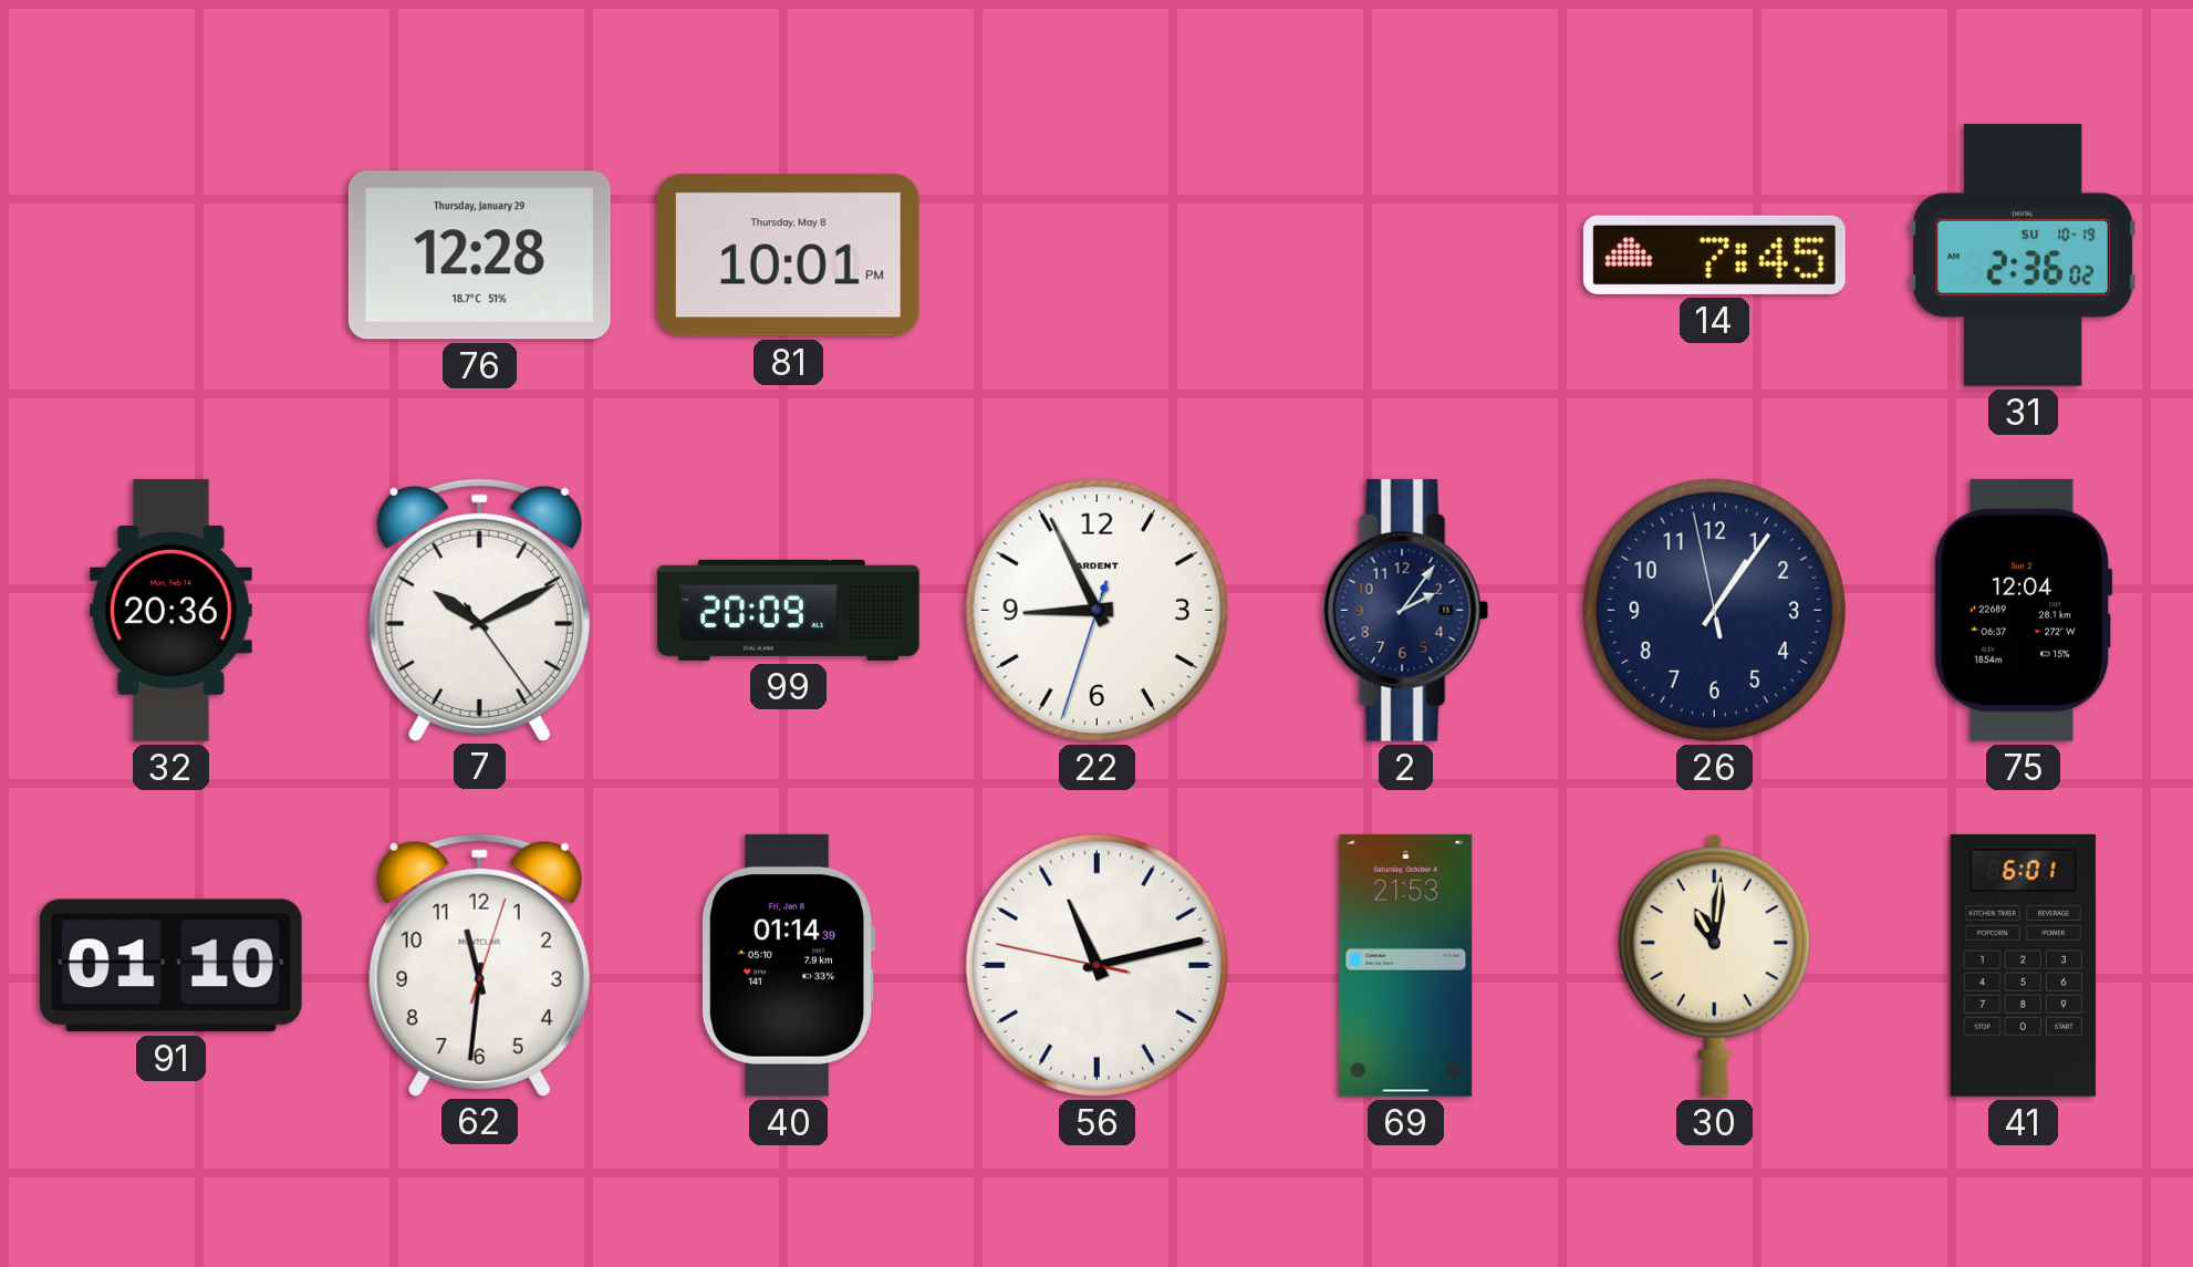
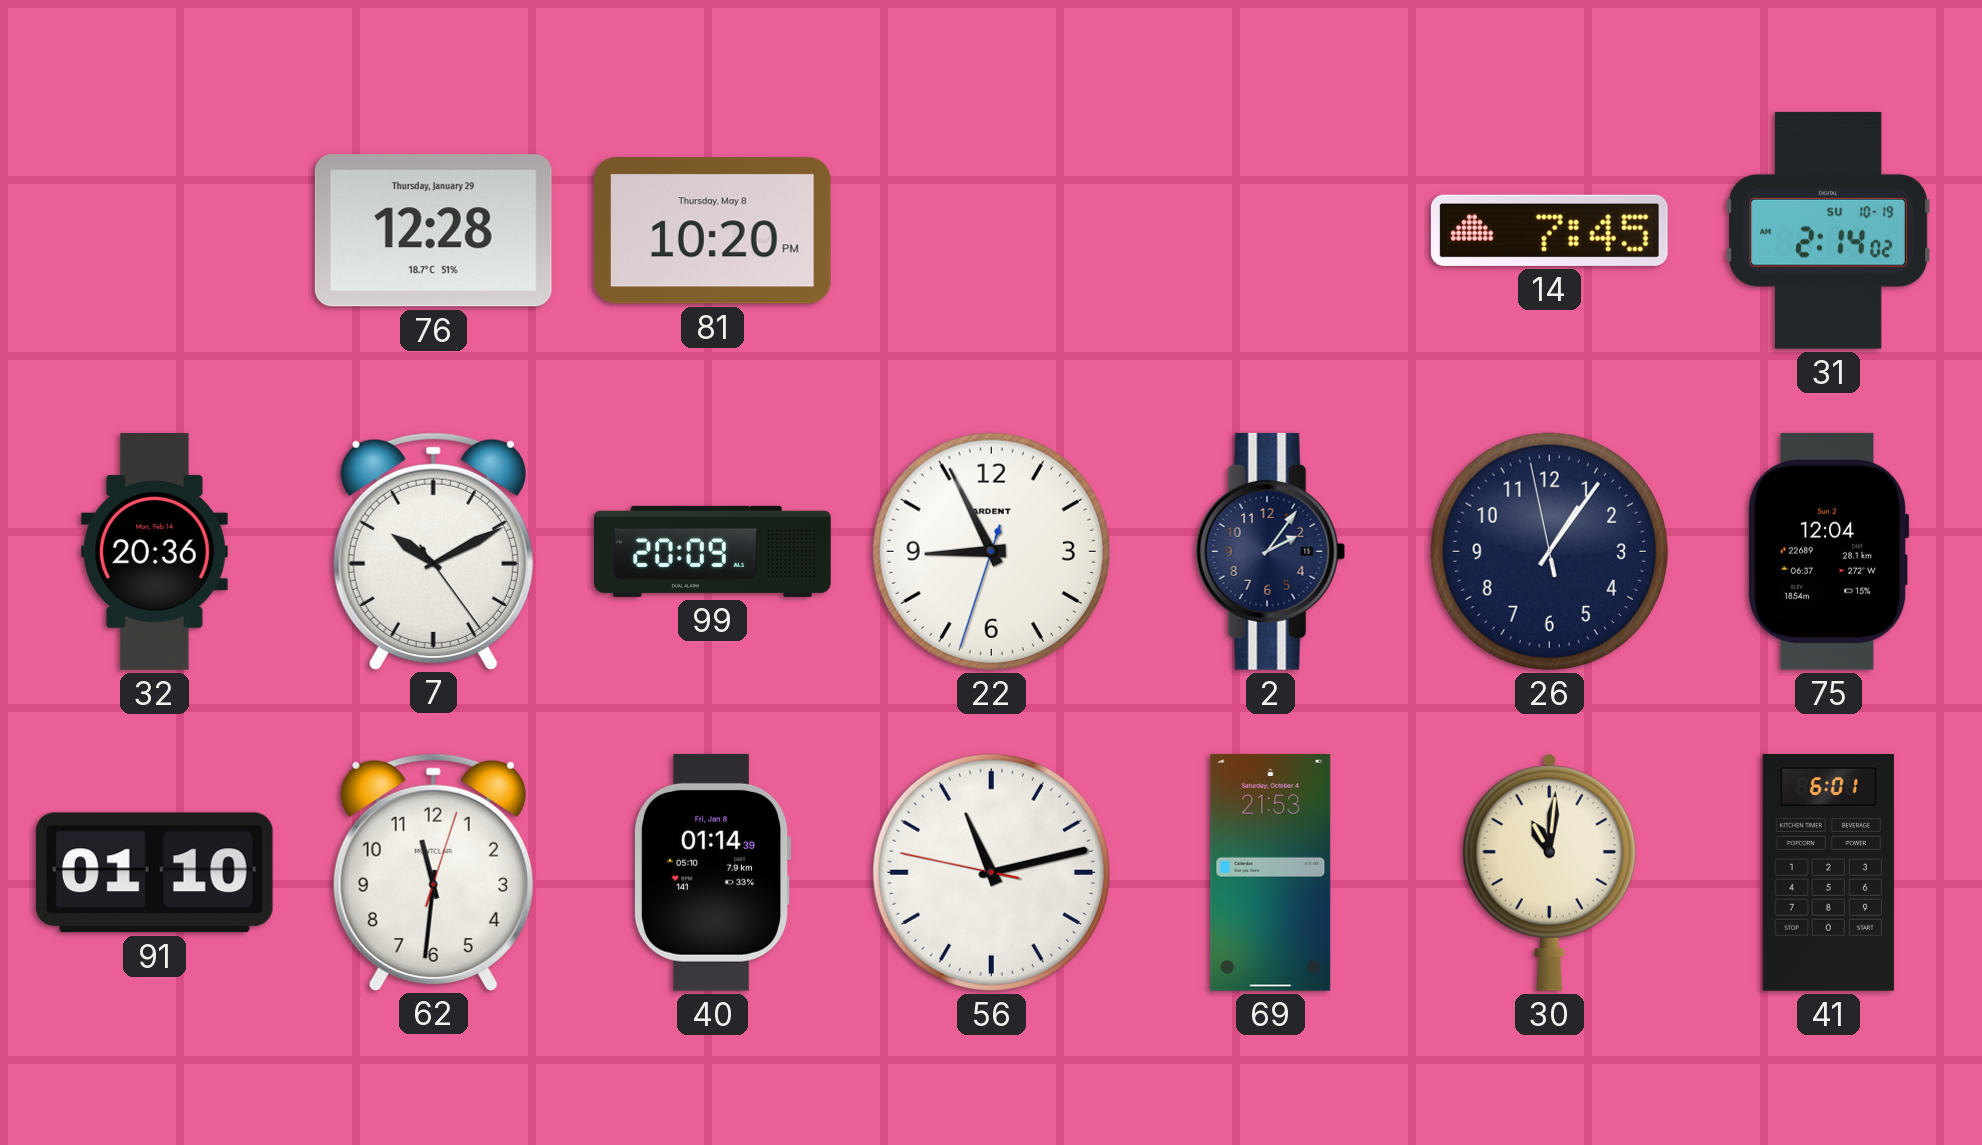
81: 10:01 -> 10:20
31: 2:36 -> 2:14
